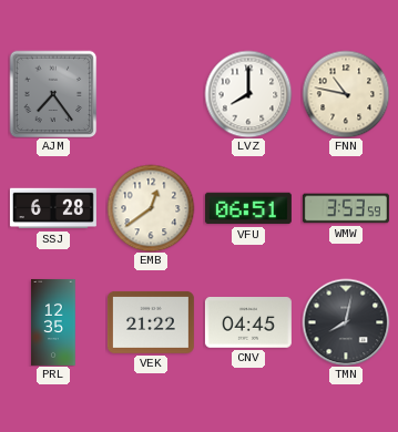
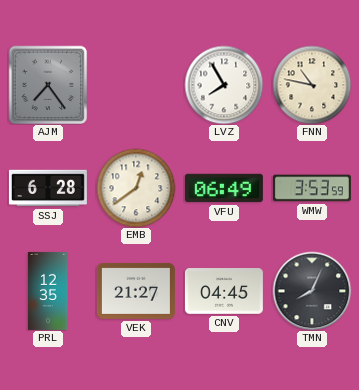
LVZ: 8:00 -> 7:55
VFU: 06:51 -> 06:49
VEK: 21:22 -> 21:27
TMN: 8:02 -> 8:04
